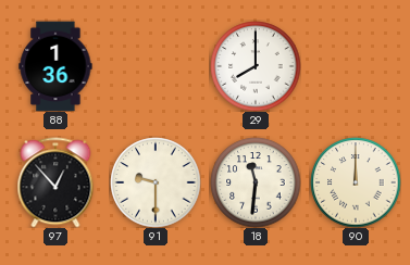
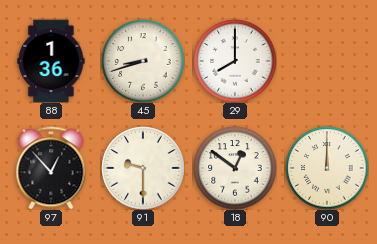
45: none -> 8:42
18: 11:31 -> 12:51
